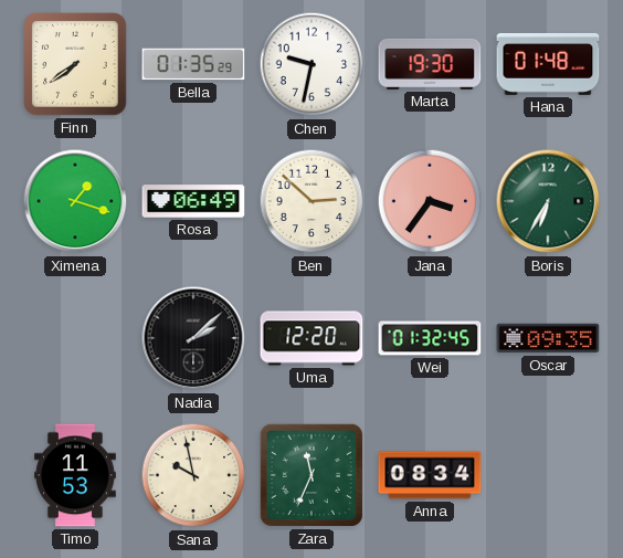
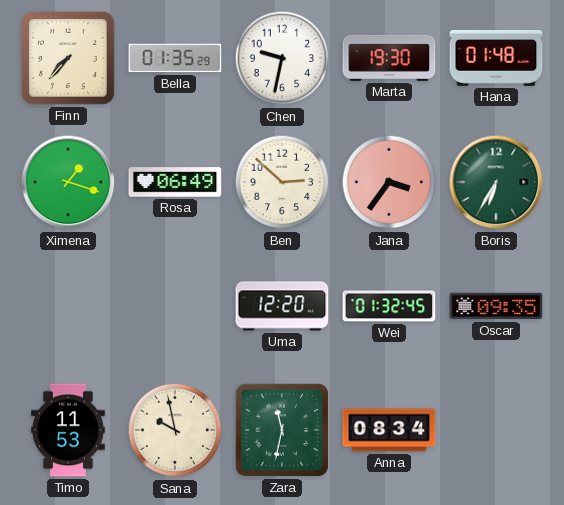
Finn: 7:39 -> 7:37
Nadia: 2:08 -> none
Zara: 11:34 -> 11:32
